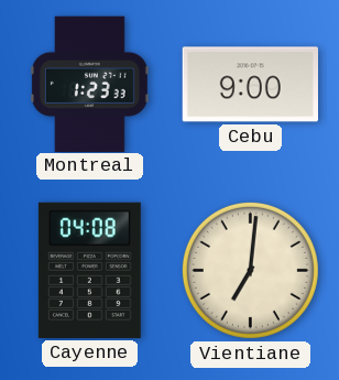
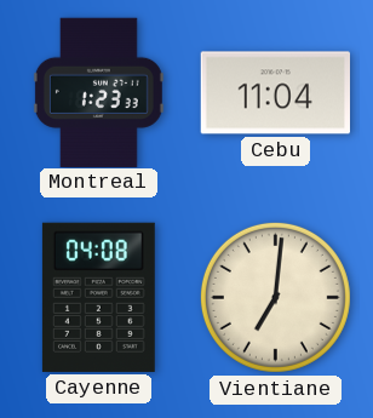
Cebu: 9:00 -> 11:04
